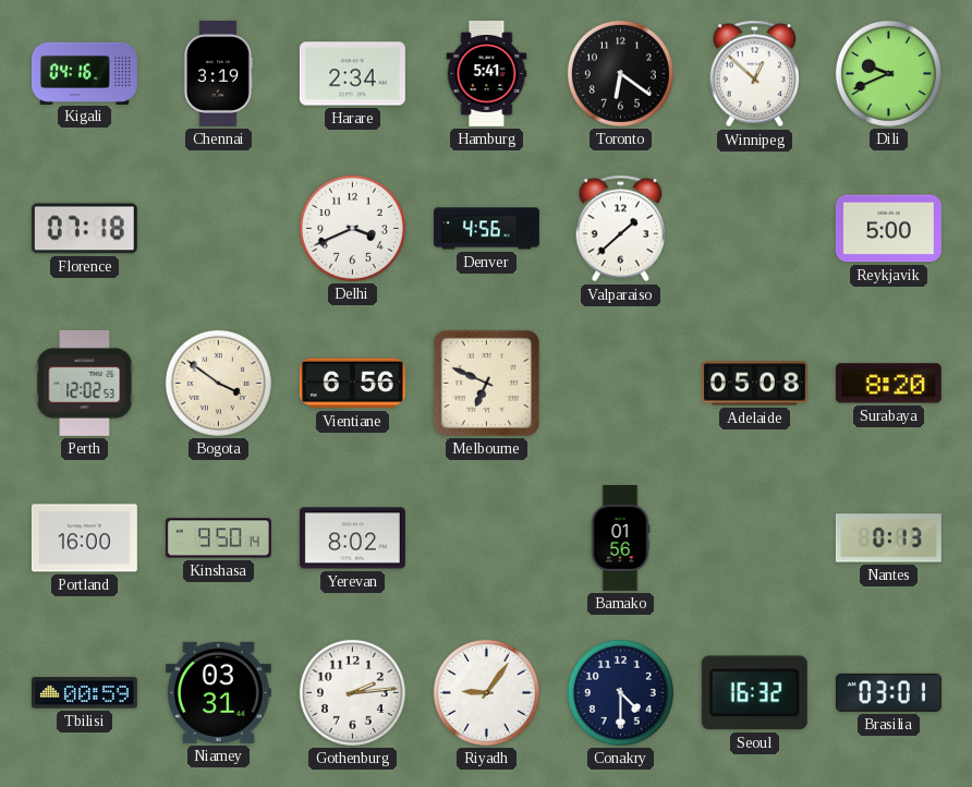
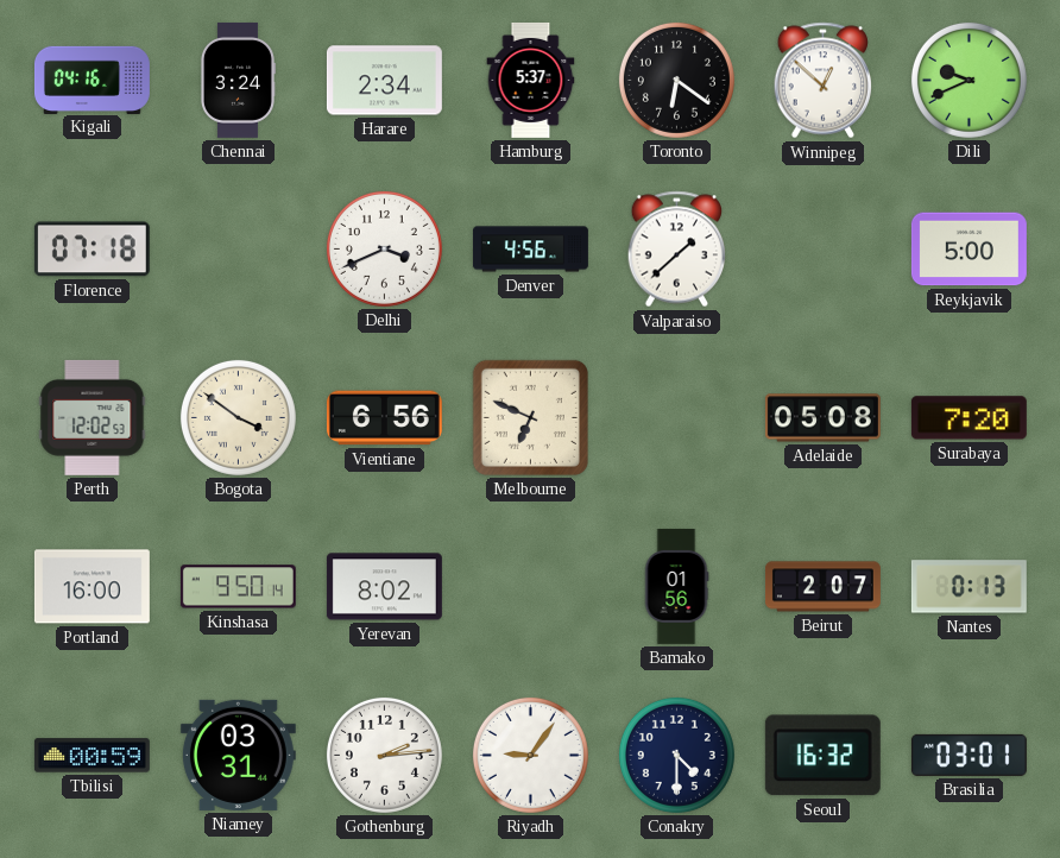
Chennai: 3:19 -> 3:24
Hamburg: 5:41 -> 5:37
Surabaya: 8:20 -> 7:20
Beirut: none -> 2:07
